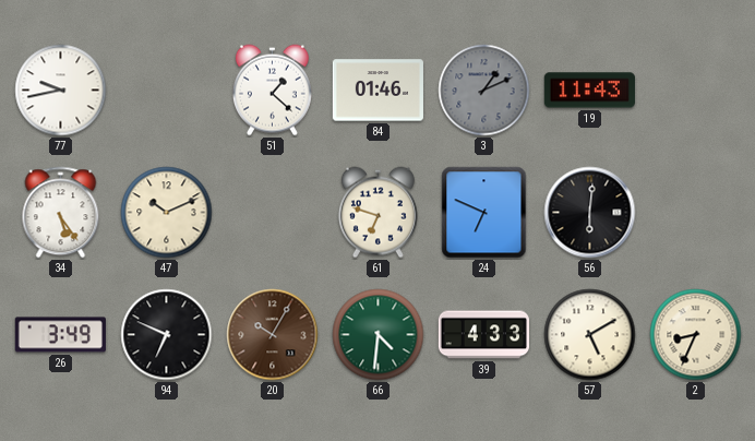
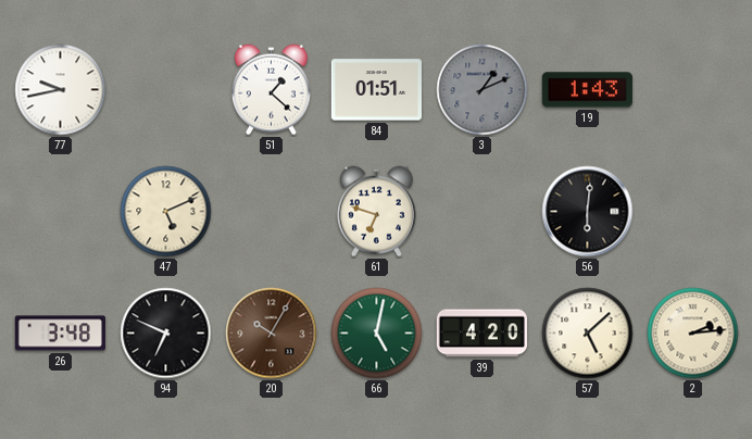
84: 01:46 -> 01:51
19: 11:43 -> 1:43
34: 5:24 -> none
47: 10:11 -> 5:11
24: 6:49 -> none
26: 3:49 -> 3:48
66: 4:31 -> 5:02
39: 4:33 -> 4:20
57: 5:10 -> 5:08
2: 8:34 -> 2:14
